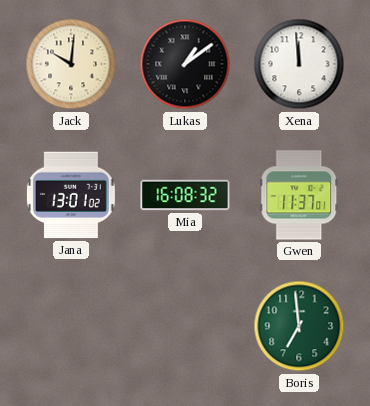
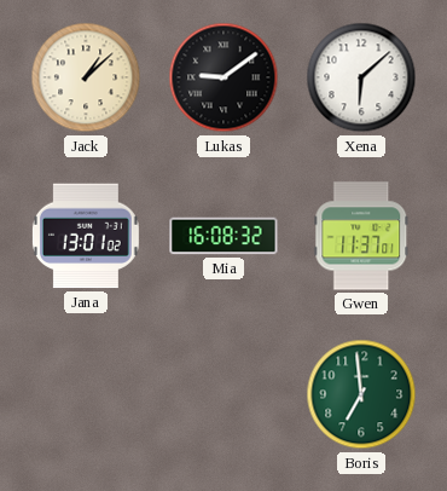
Jack: 10:01 -> 1:08
Lukas: 1:09 -> 9:09
Xena: 11:59 -> 6:08
